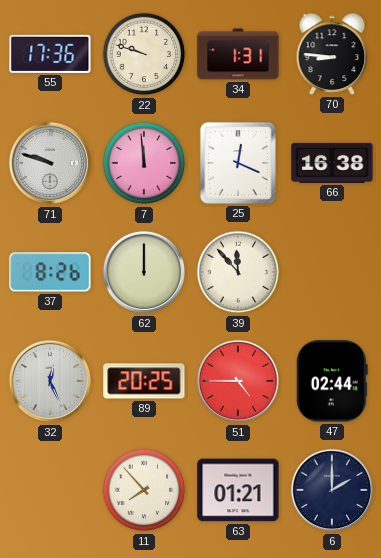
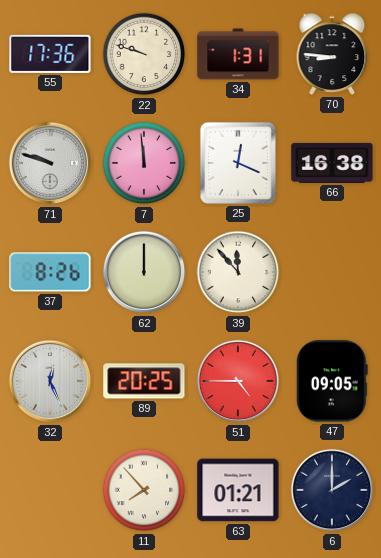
47: 02:44 -> 09:05
